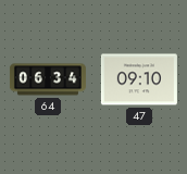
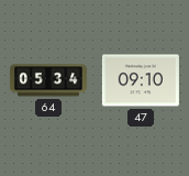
64: 06:34 -> 05:34
